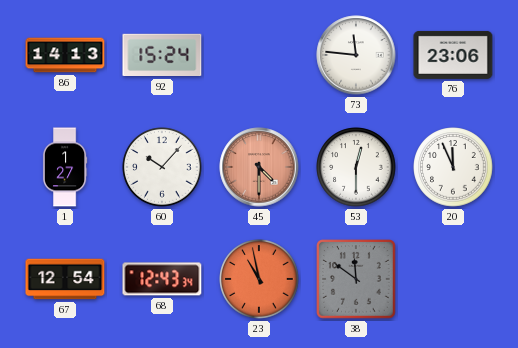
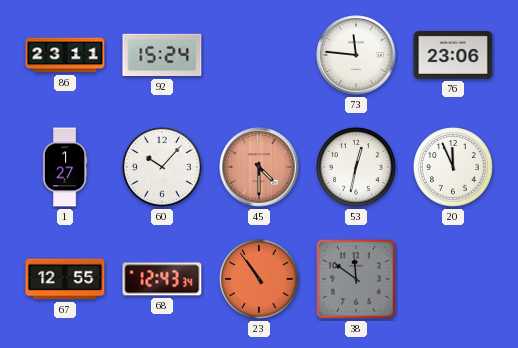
86: 14:13 -> 23:11
53: 12:30 -> 12:32
67: 12:54 -> 12:55
23: 10:58 -> 10:54
